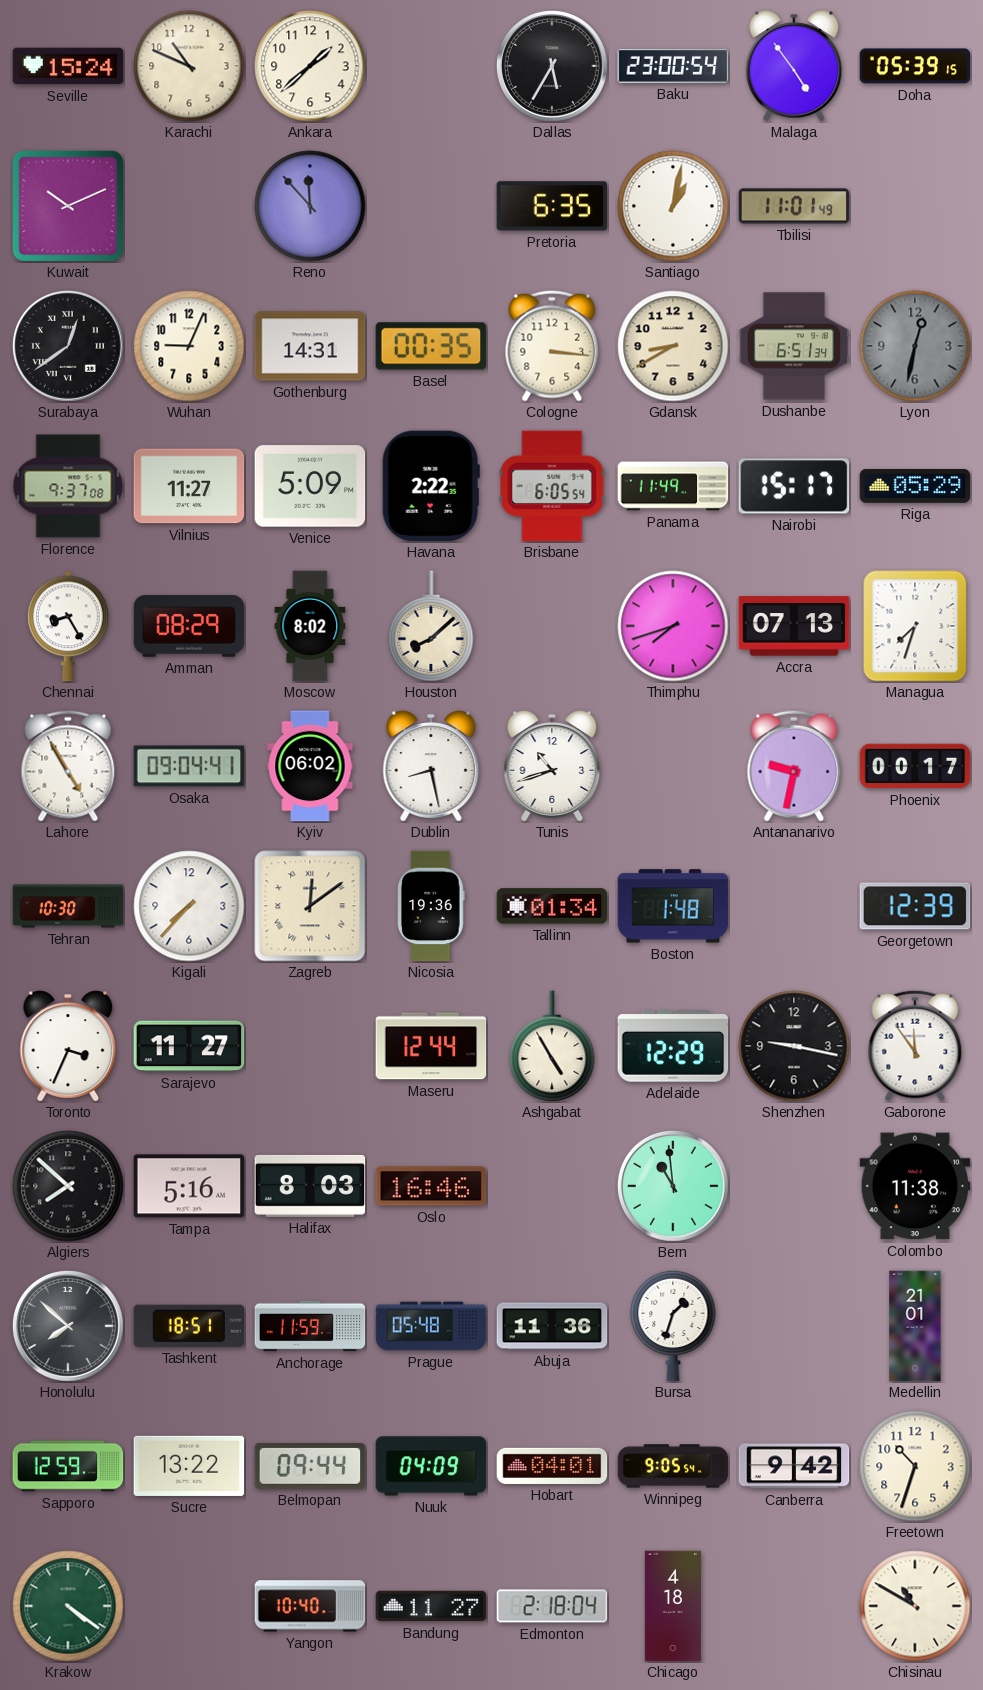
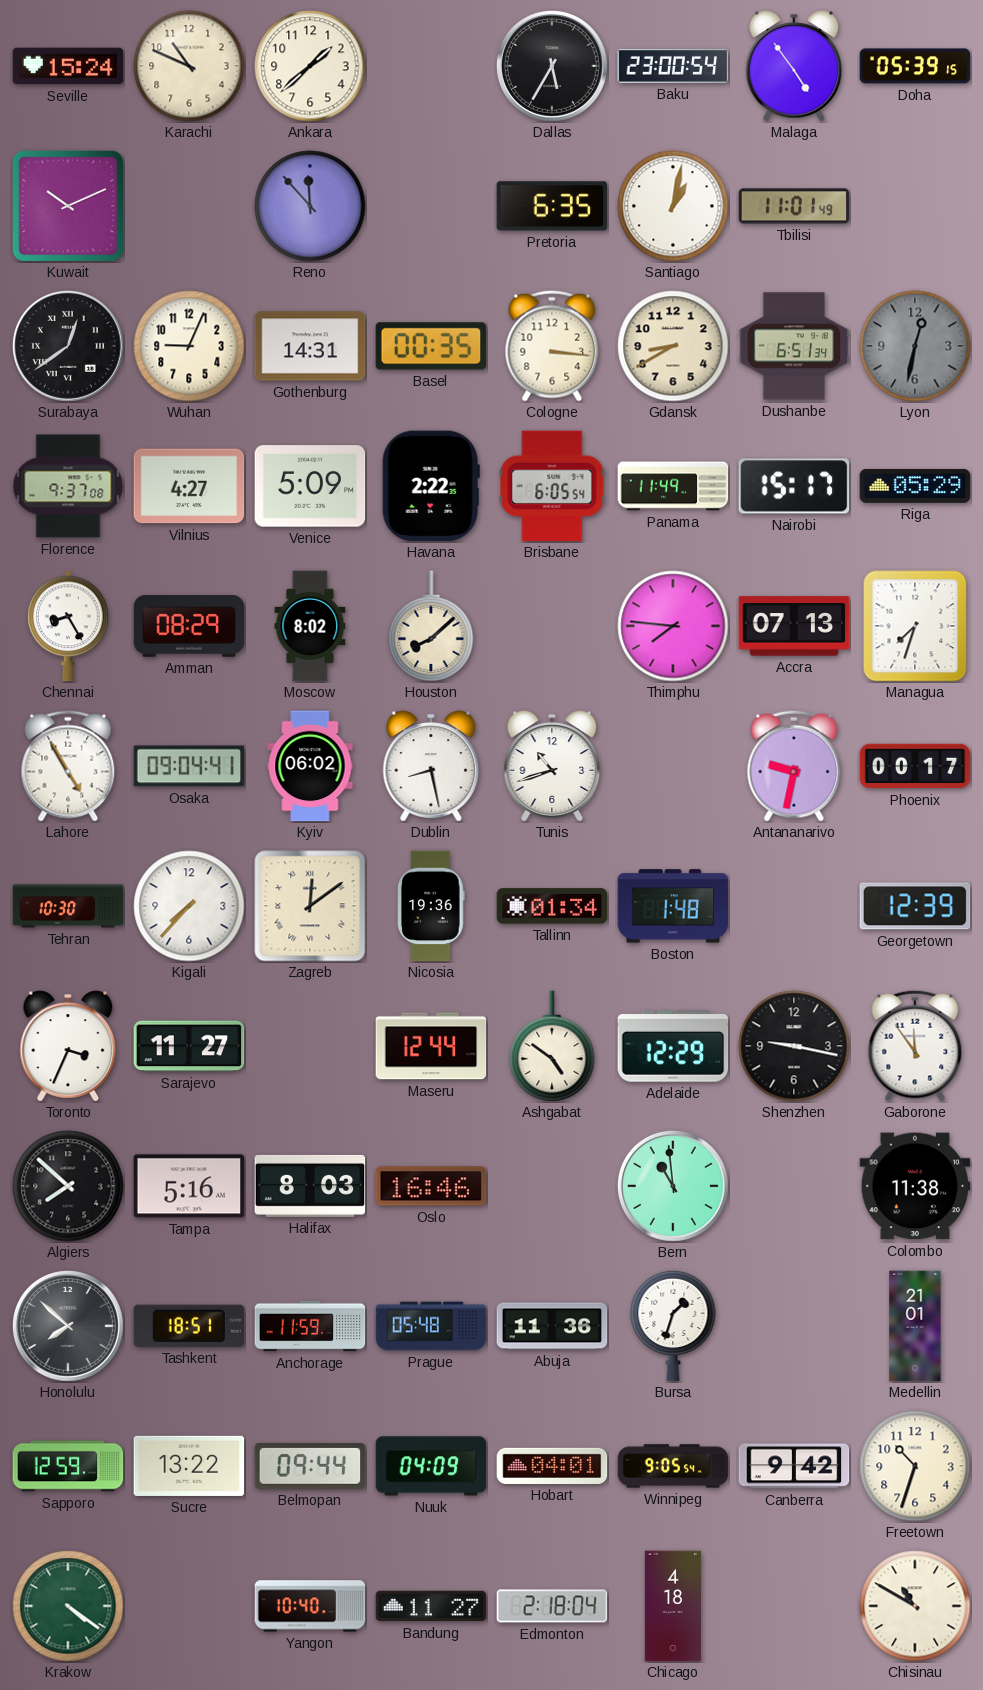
Vilnius: 11:27 -> 4:27
Thimphu: 7:42 -> 7:46
Ashgabat: 4:55 -> 4:51
